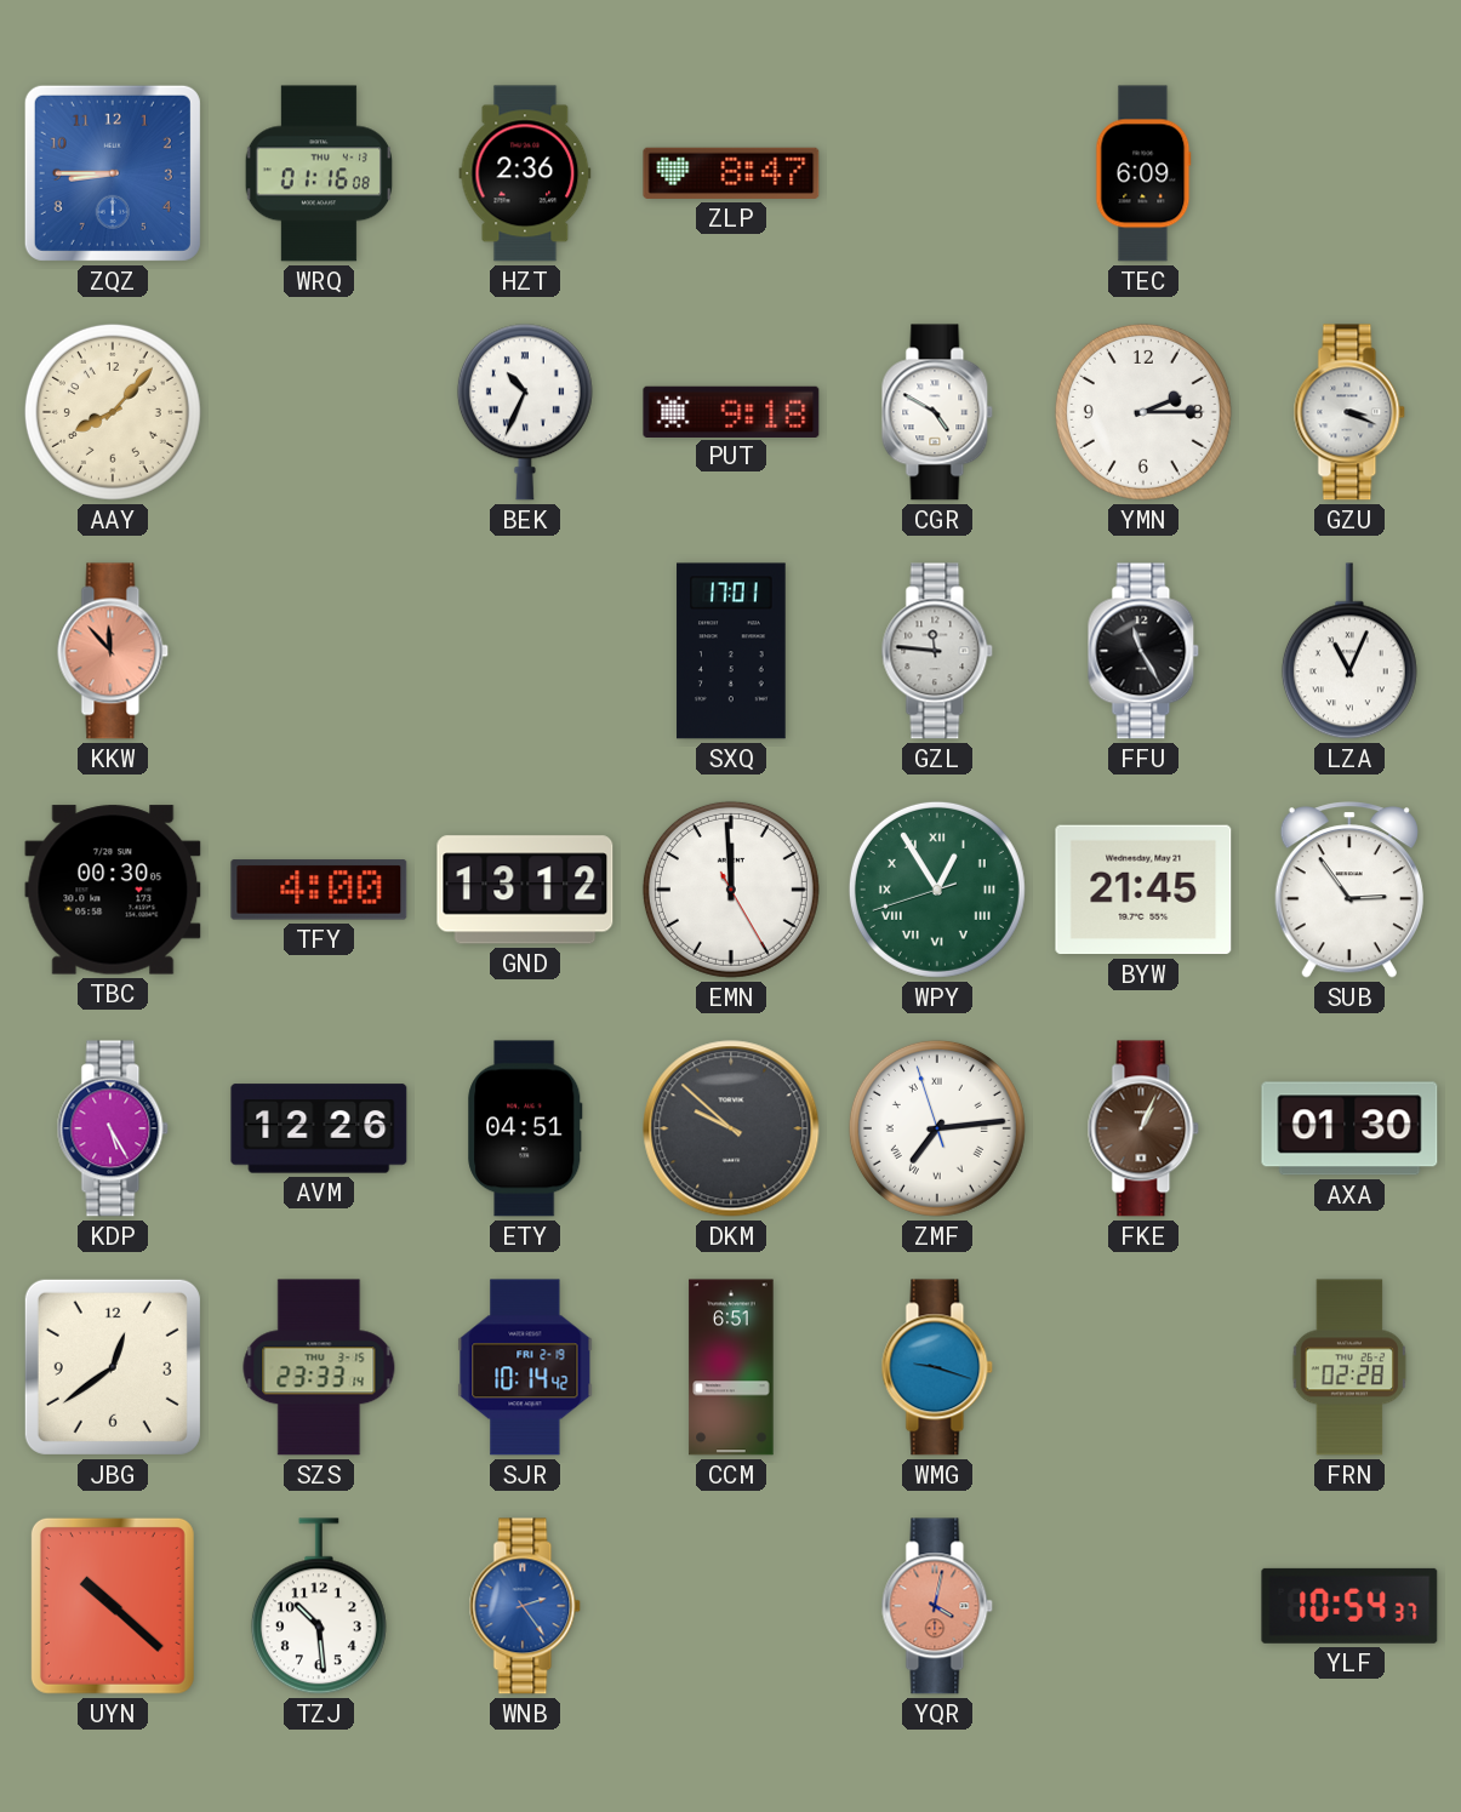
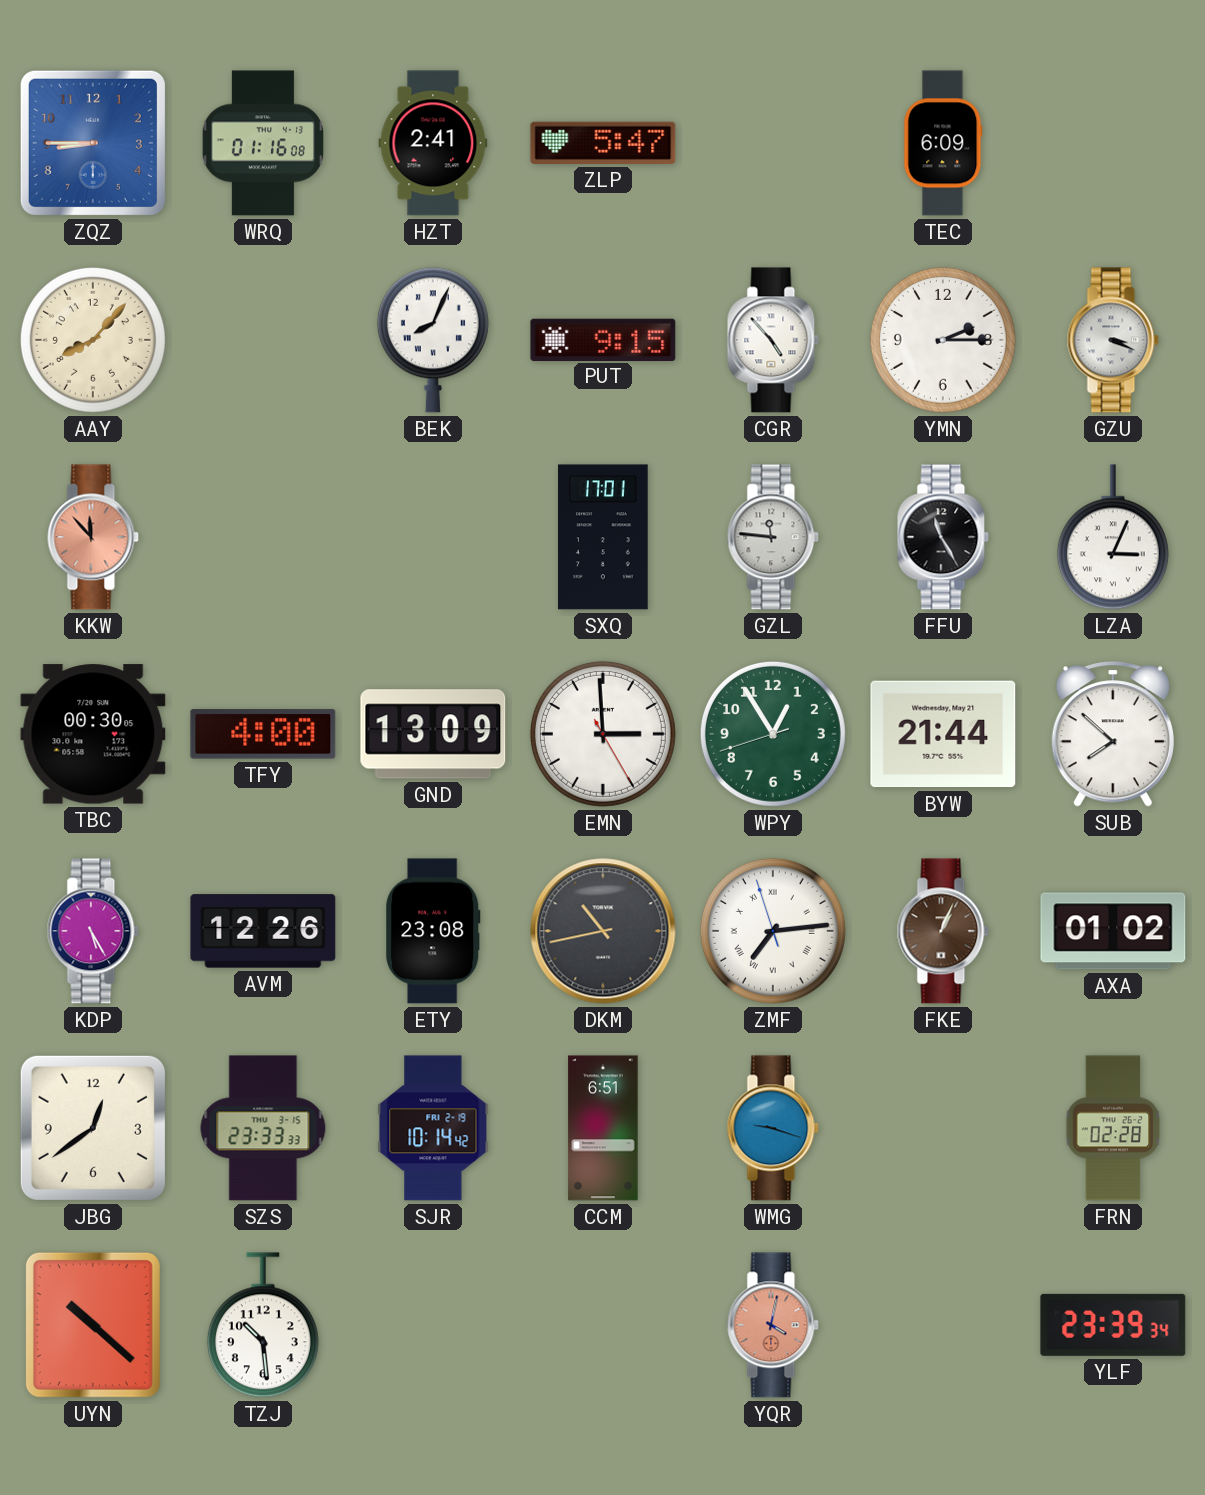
HZT: 2:36 -> 2:41
ZLP: 8:47 -> 5:47
BEK: 10:34 -> 8:04
PUT: 9:18 -> 9:15
CGR: 4:50 -> 4:53
LZA: 11:04 -> 3:04
GND: 13:12 -> 13:09
EMN: 11:59 -> 2:59
WPY numerals: Roman -> Arabic
BYW: 21:45 -> 21:44
SUB: 2:54 -> 7:52
ETY: 04:51 -> 23:08
DKM: 9:52 -> 10:43
AXA: 01:30 -> 01:02
SZS: 23:33:14 -> 23:33:33
WNB: 2:24 -> none
YLF: 10:54 -> 23:39
